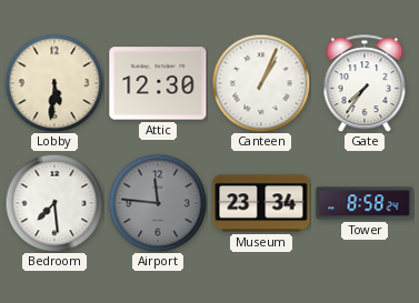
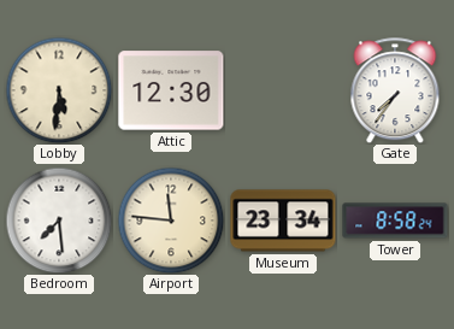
Canteen: 1:04 -> none
Airport dial: grey -> cream
